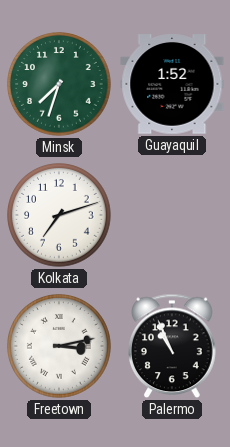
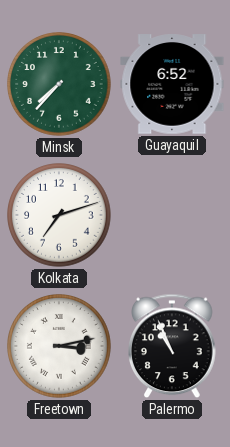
Minsk: 7:33 -> 7:37
Guayaquil: 1:52 -> 6:52
